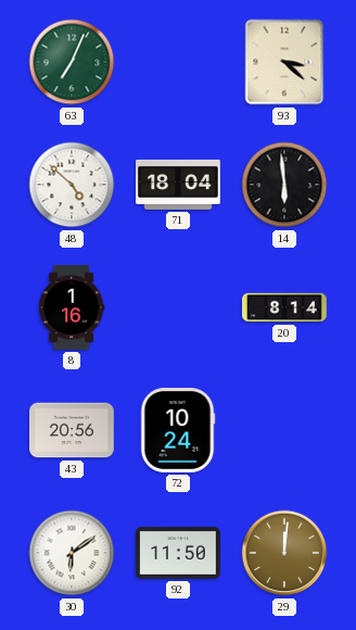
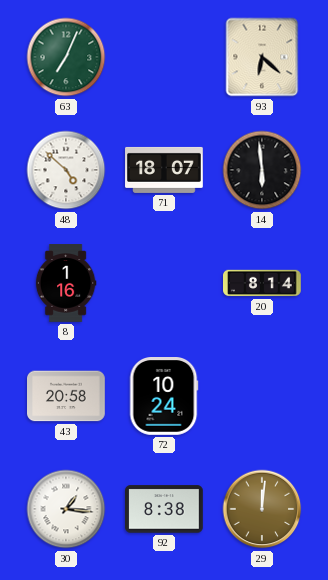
93: 3:22 -> 6:22
71: 18:04 -> 18:07
43: 20:56 -> 20:58
30: 6:09 -> 1:16
92: 11:50 -> 8:38
